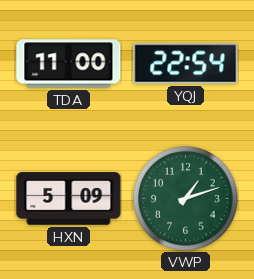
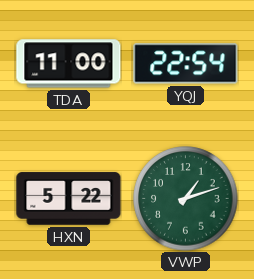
HXN: 5:09 -> 5:22
